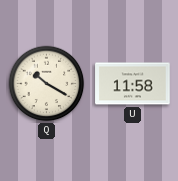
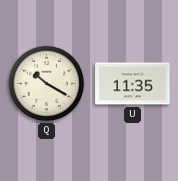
U: 11:58 -> 11:35
